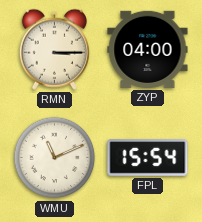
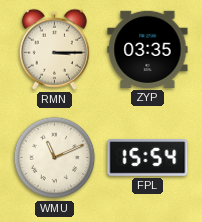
ZYP: 04:00 -> 03:35
